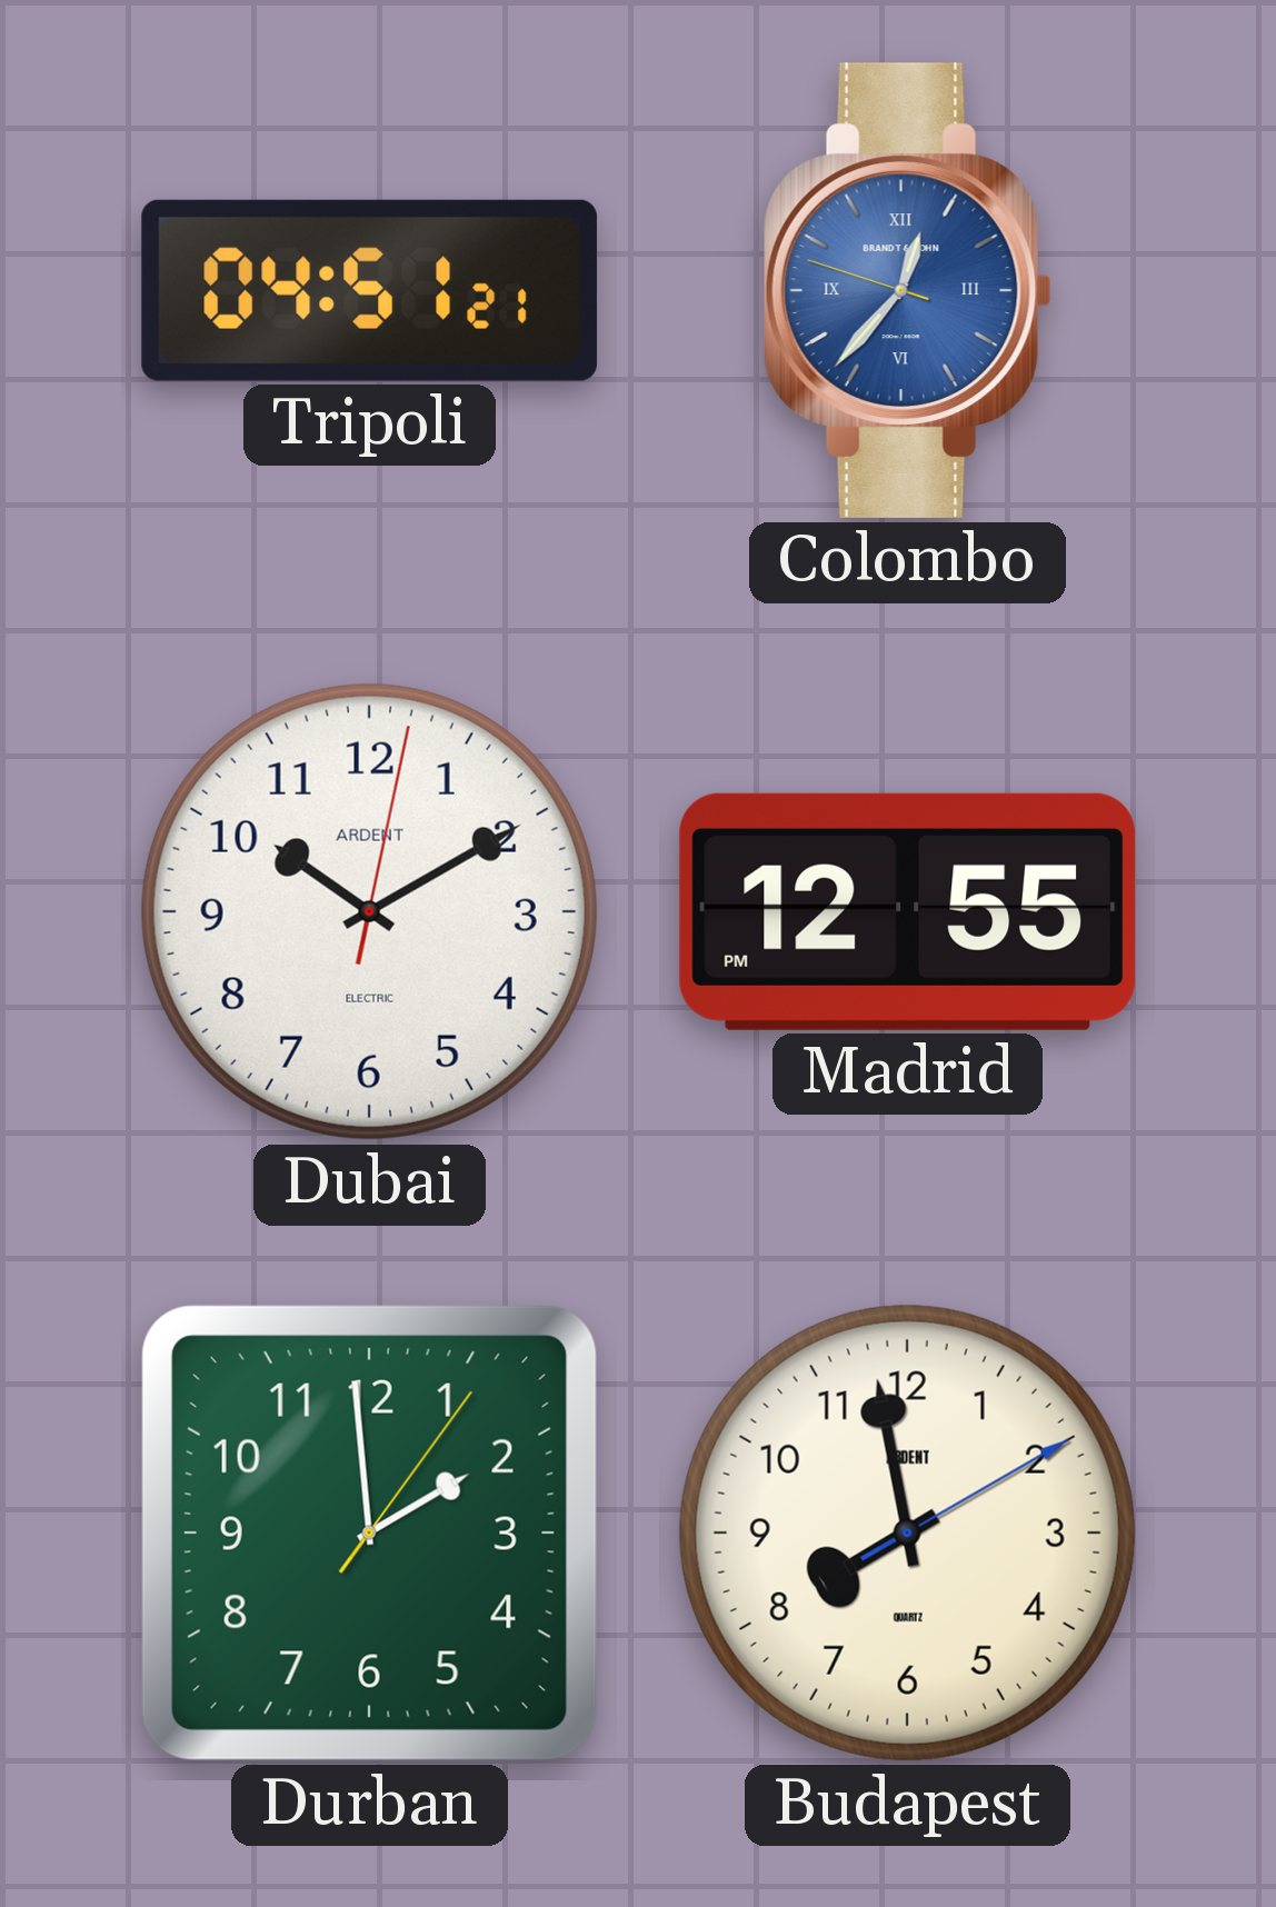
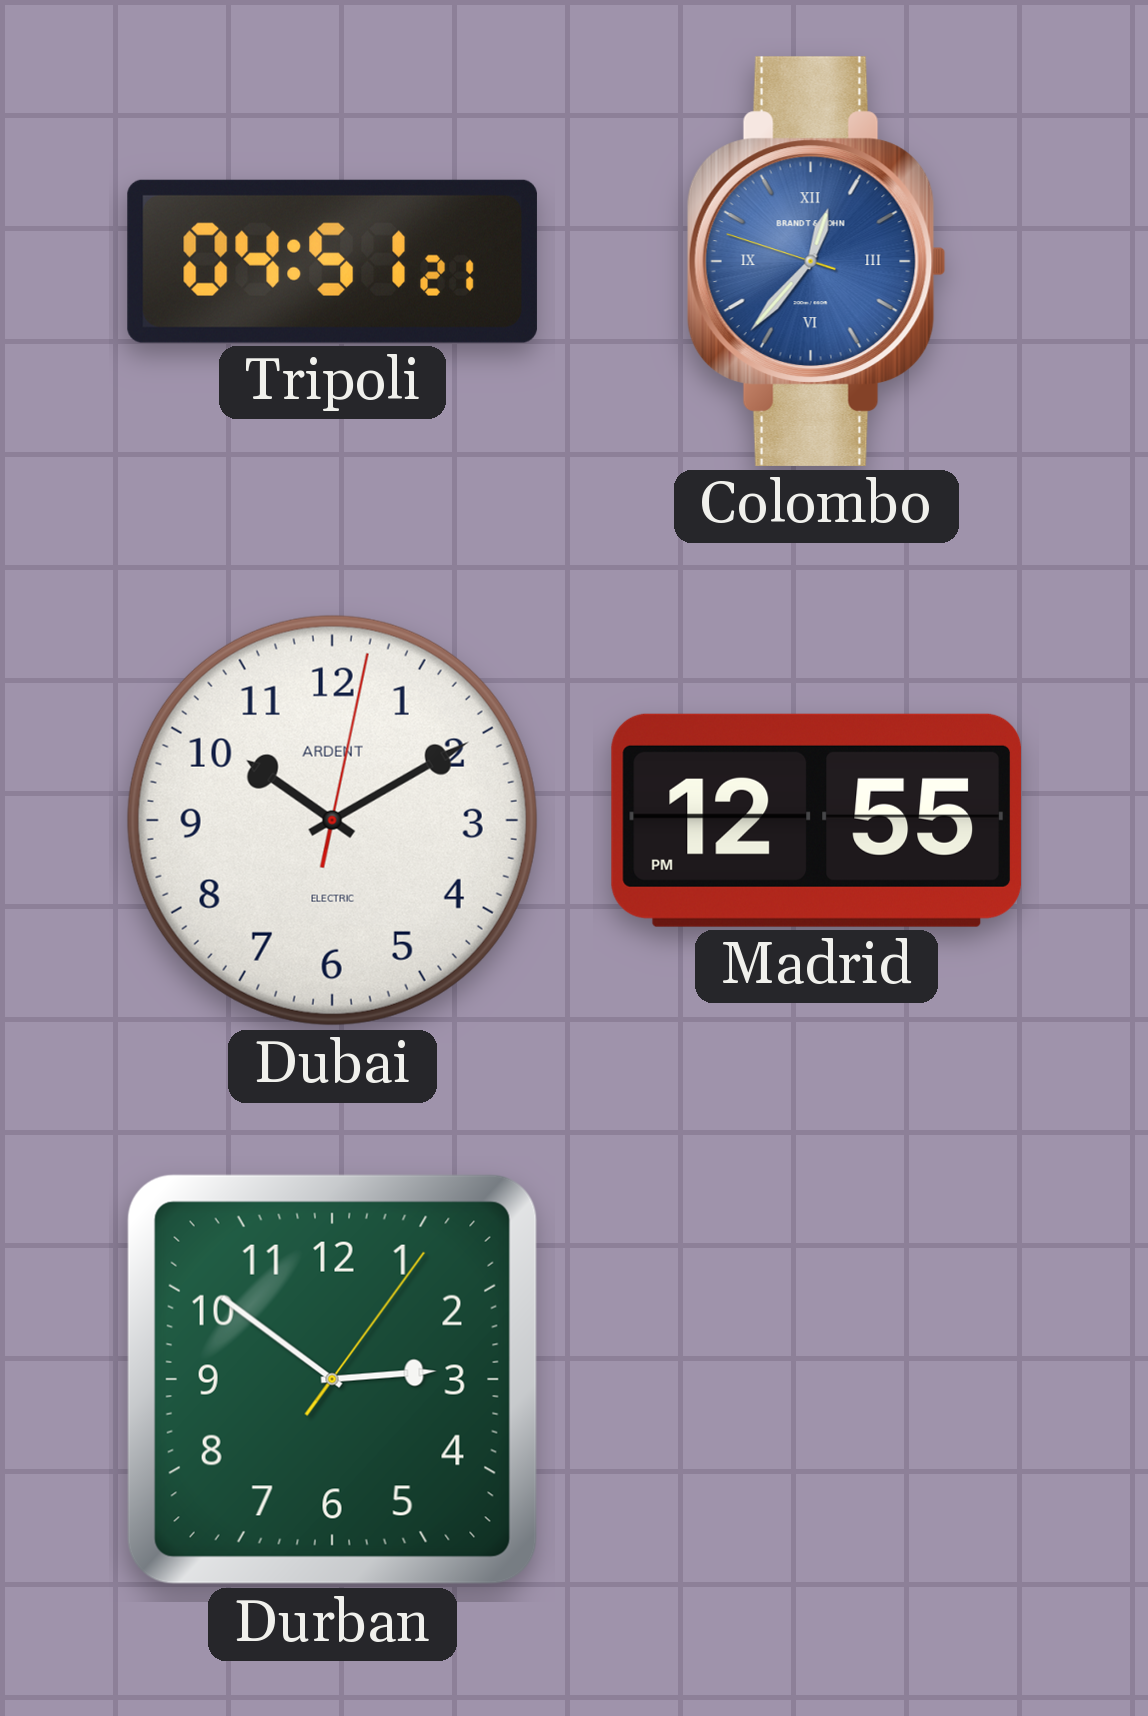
Durban: 1:59 -> 2:51
Budapest: 7:58 -> none
